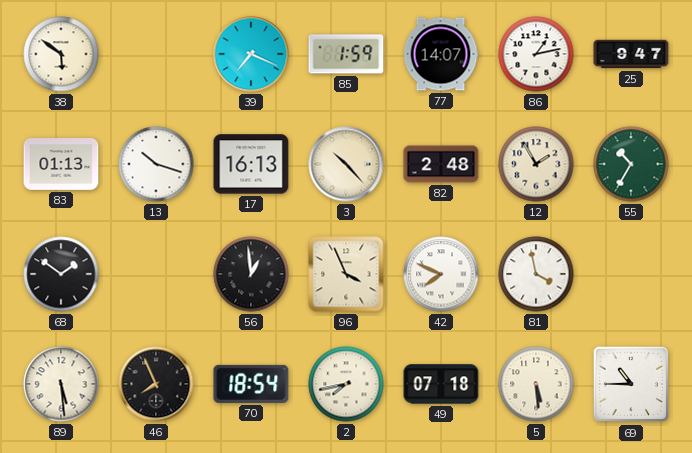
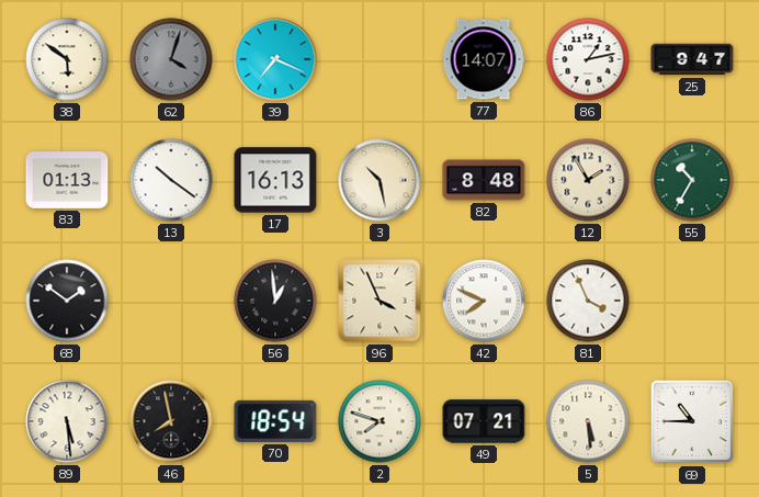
62: none -> 4:03
85: 1:59 -> none
13: 10:18 -> 10:21
3: 10:23 -> 10:28
82: 2:48 -> 8:48
81: 3:58 -> 3:56
46: 7:56 -> 7:58
2: 7:43 -> 7:48
49: 07:18 -> 07:21
